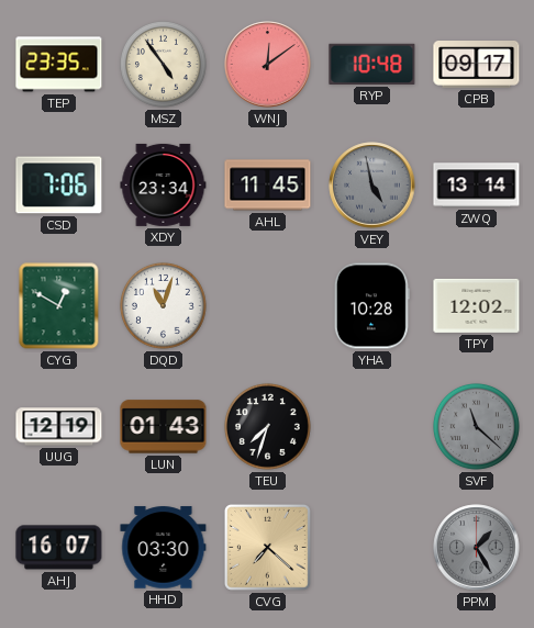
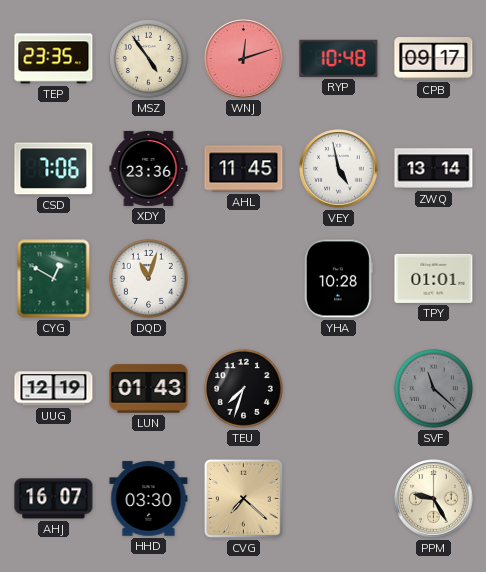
WNJ: 12:09 -> 12:12
XDY: 23:34 -> 23:36
VEY dial: grey -> white
TPY: 12:02 -> 01:01
PPM: 1:25 -> 9:25
PPM dial: grey -> cream
